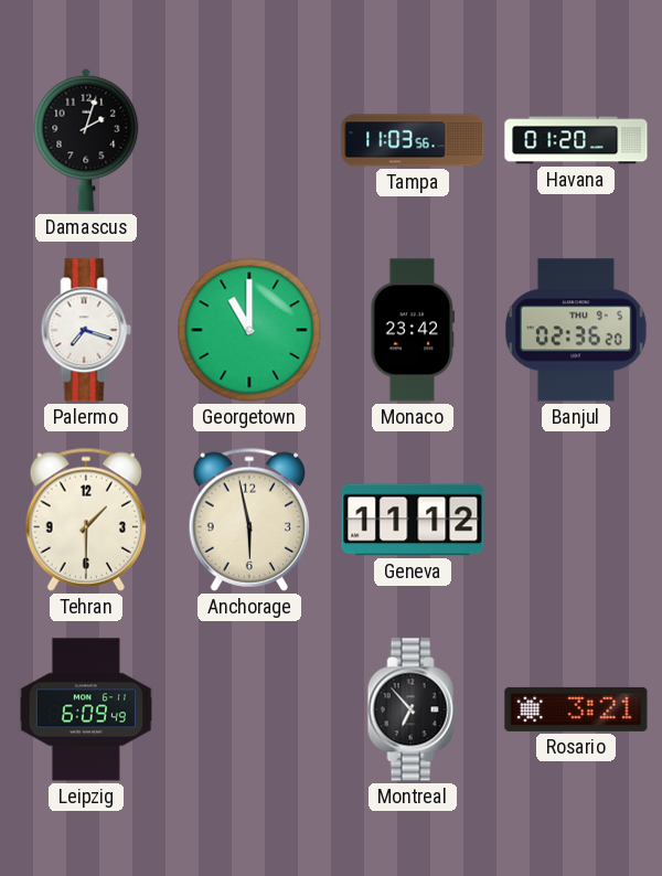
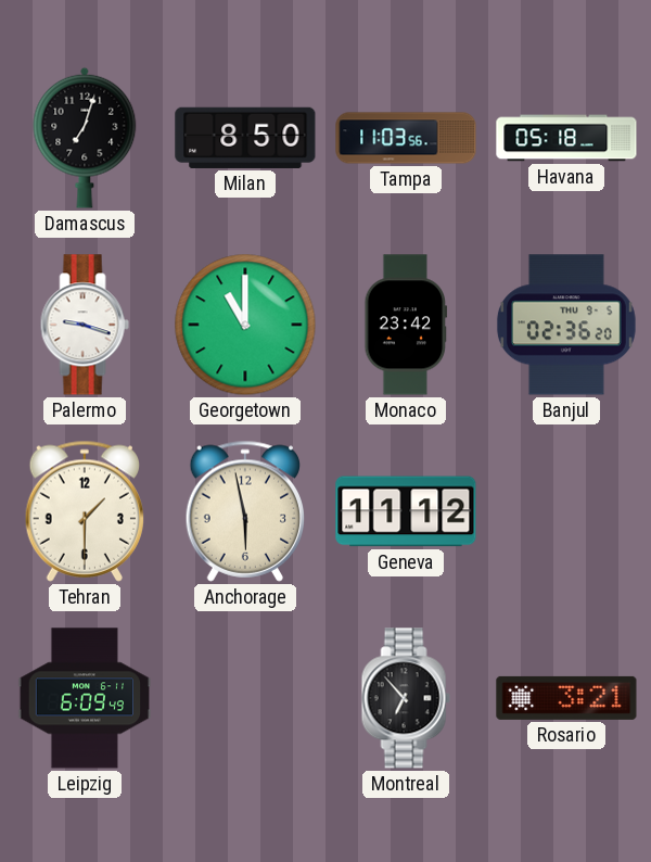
Damascus: 2:03 -> 7:03
Milan: none -> 8:50
Havana: 01:20 -> 05:18
Palermo: 7:18 -> 9:18
